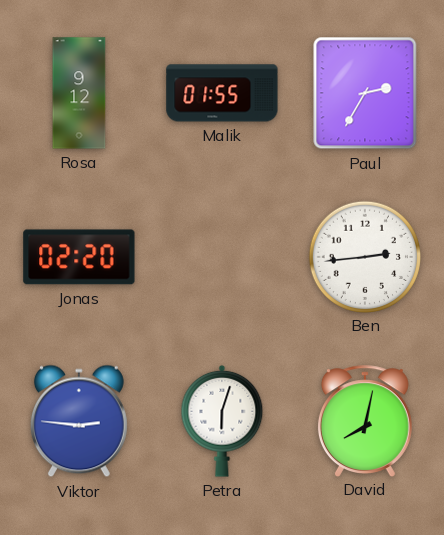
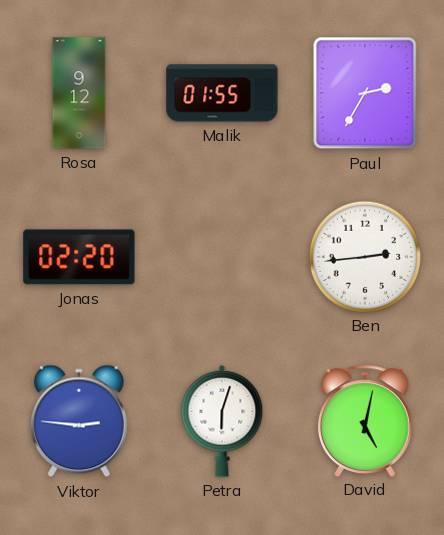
David: 8:02 -> 5:02
